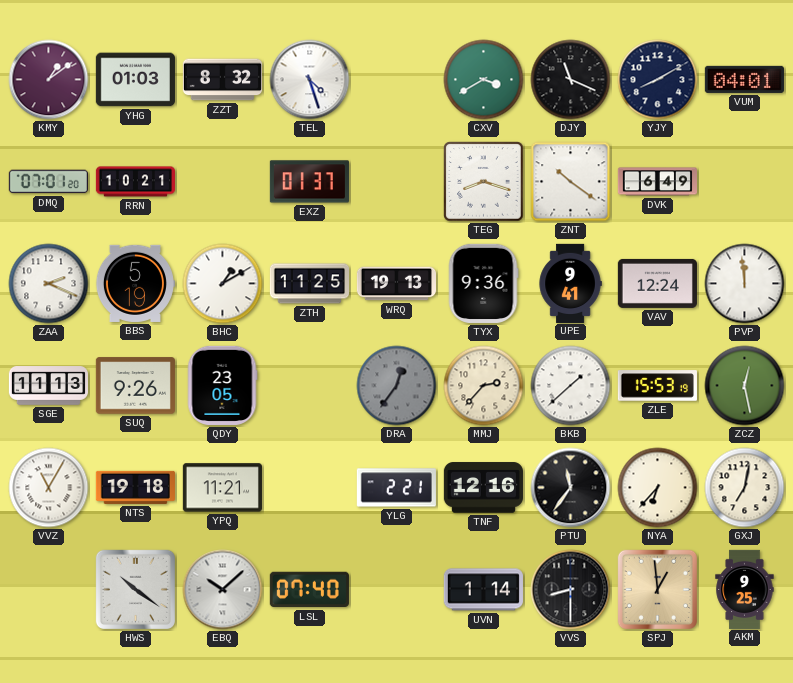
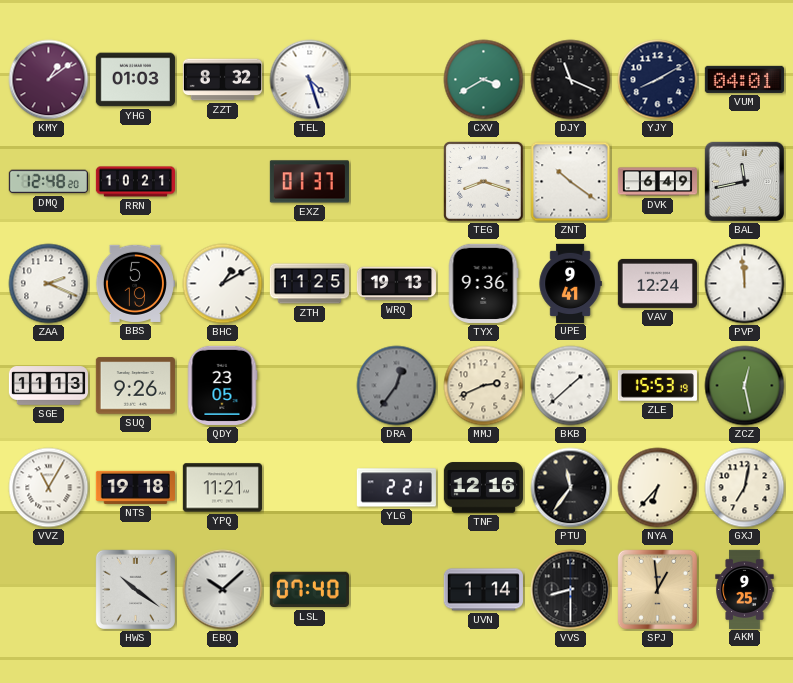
DMQ: 07:01 -> 12:48
BAL: none -> 11:43
MMJ: 2:37 -> 2:41
